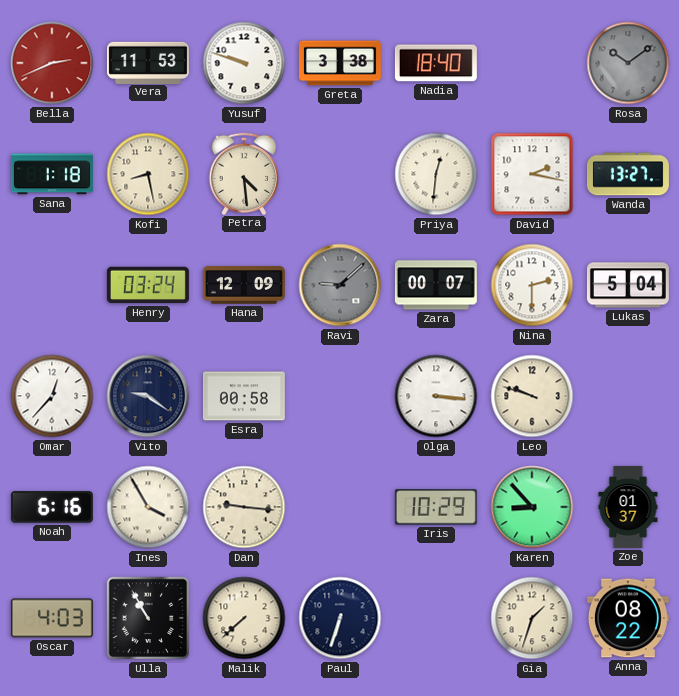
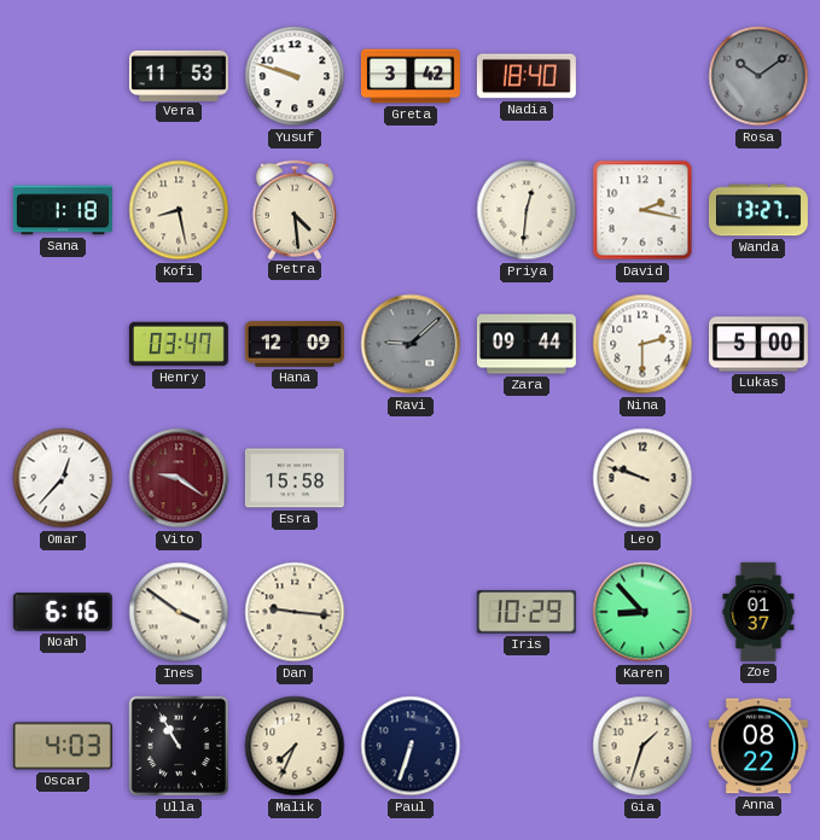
Bella: 2:41 -> none
Greta: 3:38 -> 3:42
Henry: 03:24 -> 03:47
Zara: 00:07 -> 09:44
Lukas: 5:04 -> 5:00
Vito dial: navy -> burgundy
Esra: 00:58 -> 15:58
Olga: 3:16 -> none
Ines: 3:55 -> 3:51
Malik: 7:38 -> 7:34
